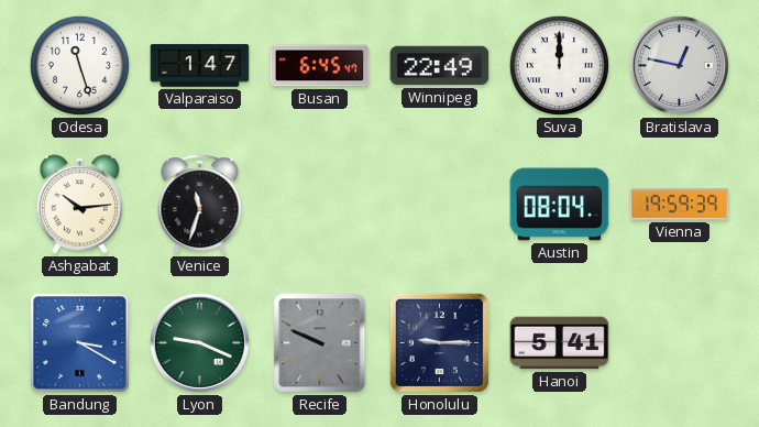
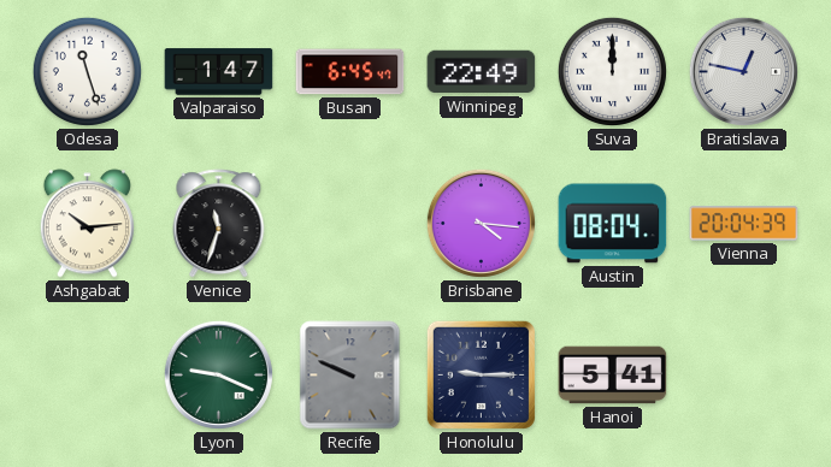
Brisbane: none -> 4:16
Vienna: 19:59 -> 20:04
Bandung: 3:20 -> none
